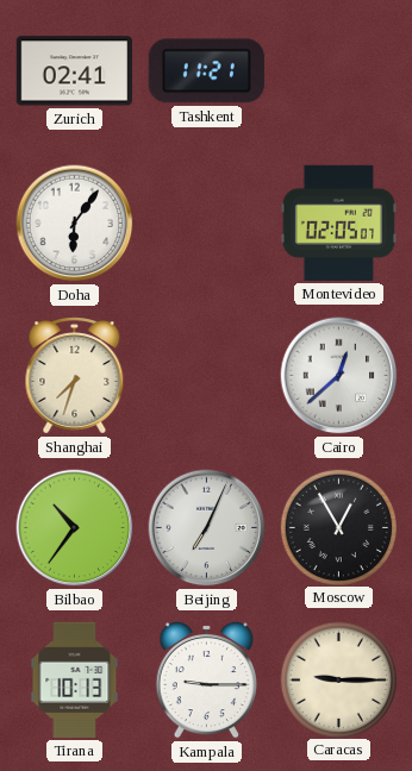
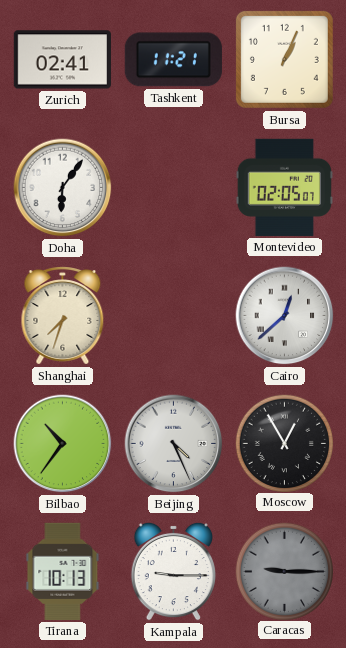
Bursa: none -> 1:04
Beijing: 7:04 -> 4:26
Caracas dial: cream -> grey
